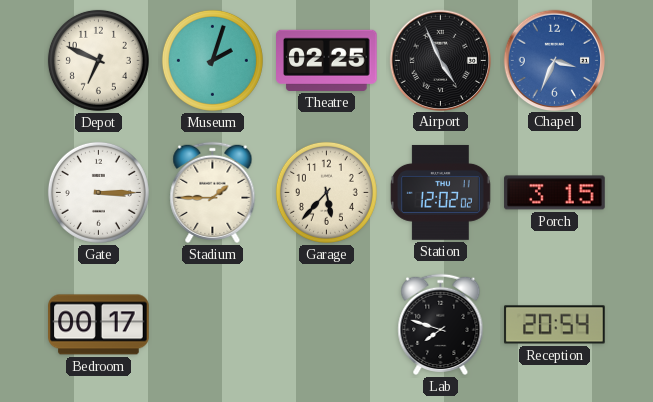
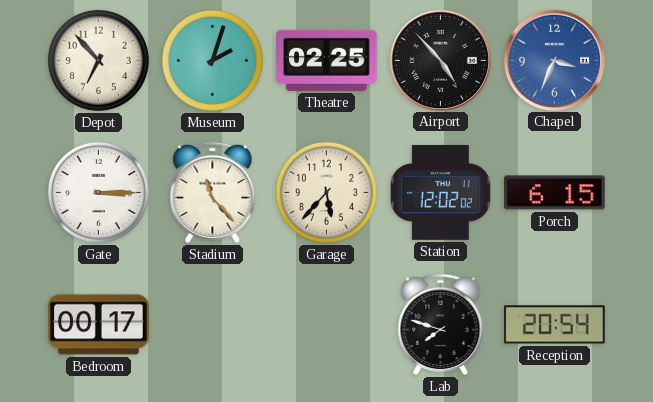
Depot: 6:49 -> 6:53
Airport: 4:56 -> 4:53
Stadium: 1:45 -> 11:23
Porch: 3:15 -> 6:15
